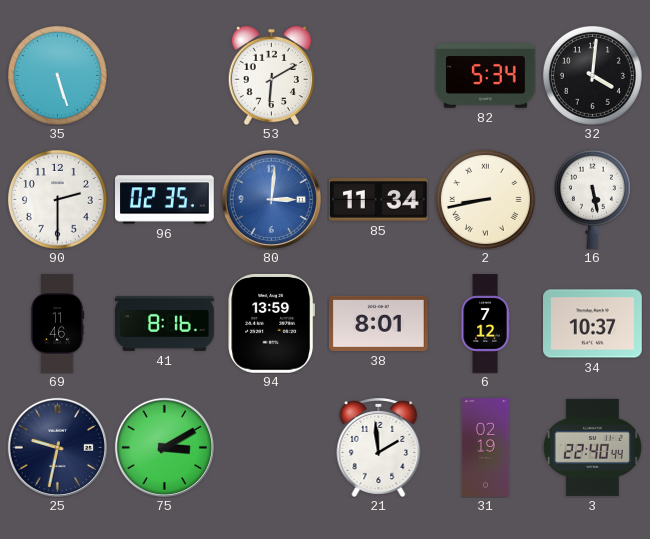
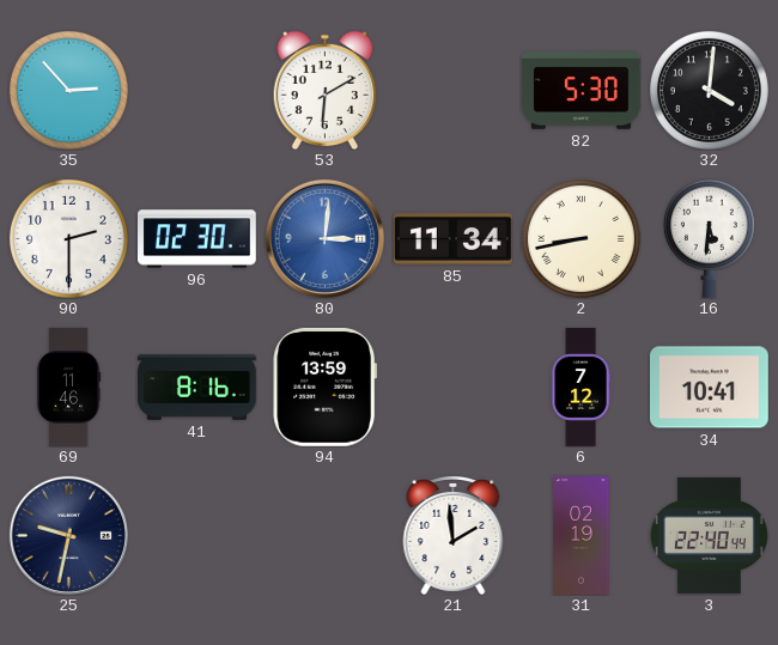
35: 5:27 -> 2:53
82: 5:34 -> 5:30
96: 02:35 -> 02:30
16: 5:28 -> 5:31
38: 8:01 -> none
34: 10:37 -> 10:41
75: 3:10 -> none
